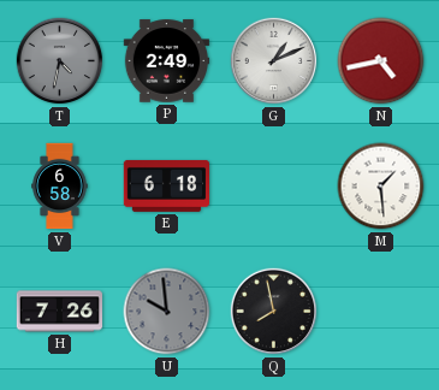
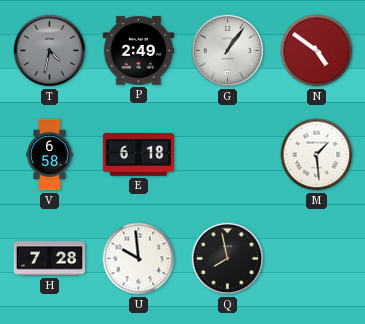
G: 1:11 -> 1:06
N: 4:43 -> 4:51
H: 7:26 -> 7:28
U dial: grey -> white
